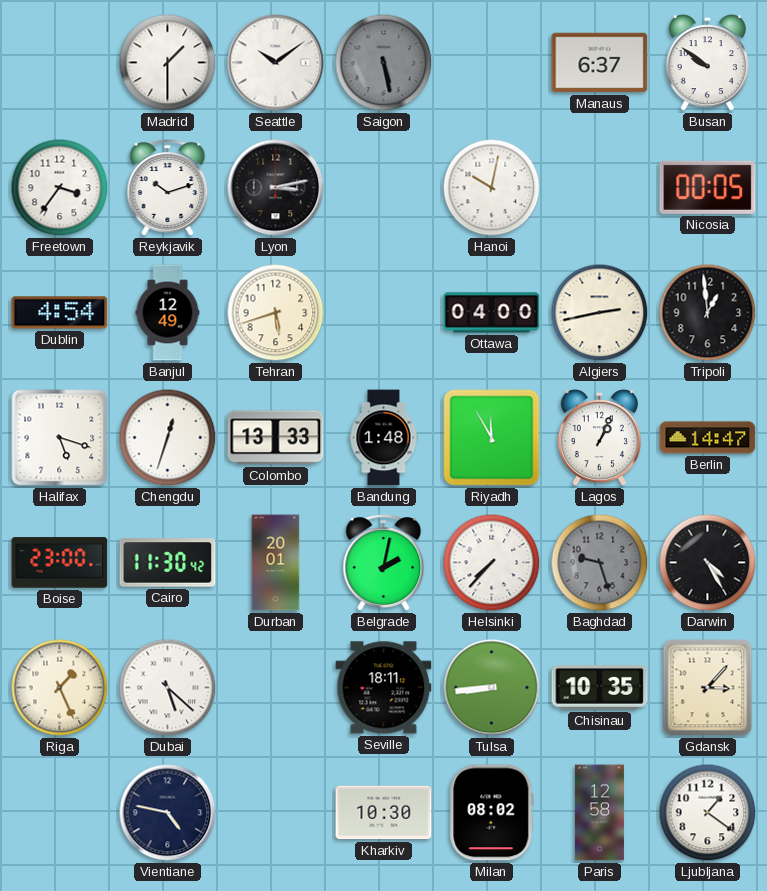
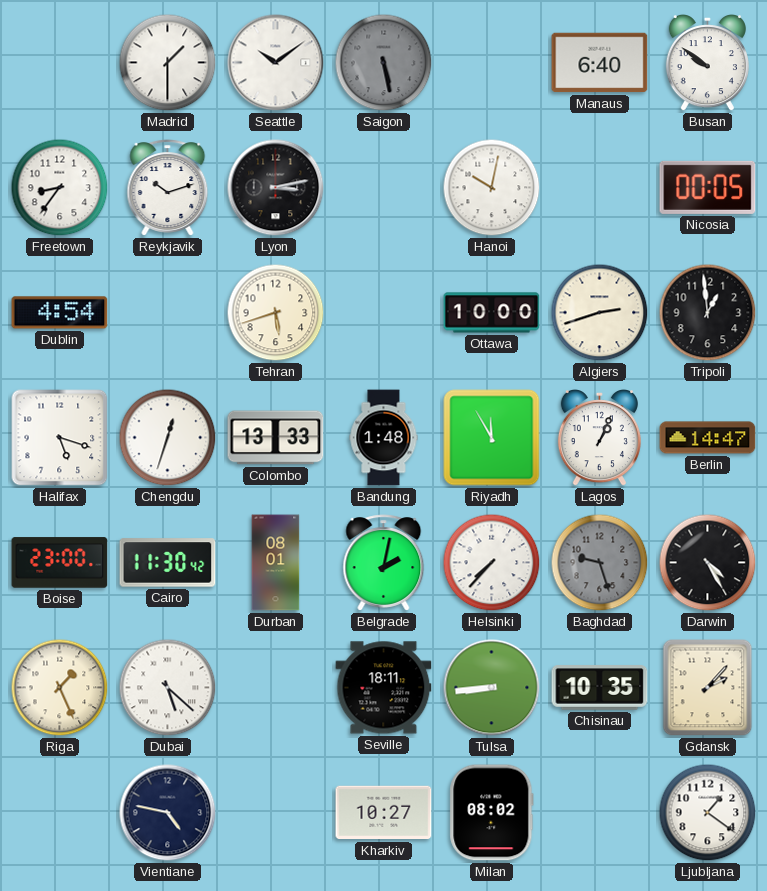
Manaus: 6:37 -> 6:40
Freetown: 3:36 -> 8:36
Banjul: 12:49 -> none
Ottawa: 04:00 -> 10:00
Algiers: 2:43 -> 2:42
Durban: 20:01 -> 08:01
Gdansk: 3:07 -> 2:07
Kharkiv: 10:30 -> 10:27
Paris: 12:58 -> none
